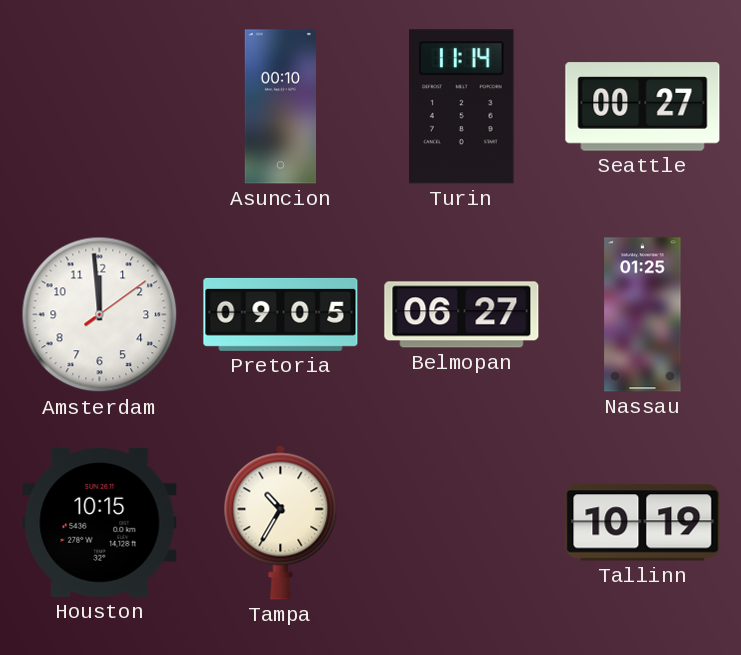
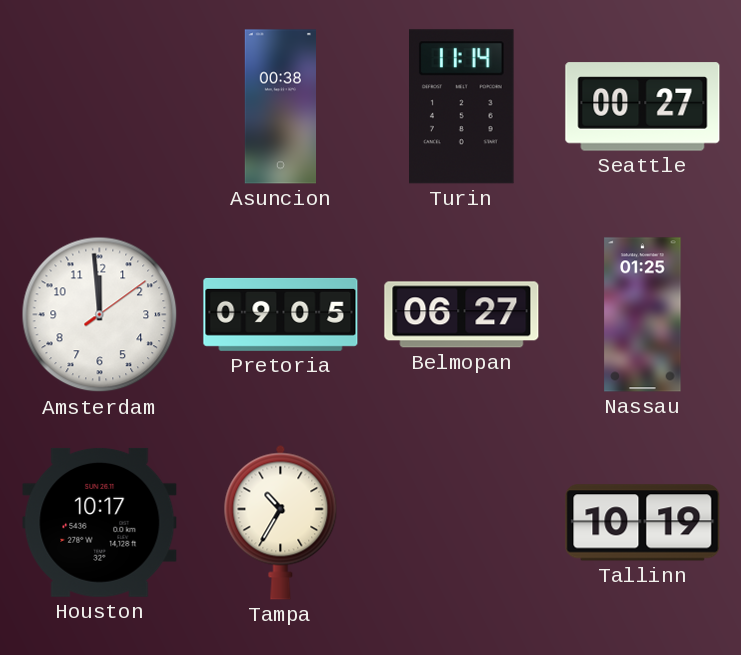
Asuncion: 00:10 -> 00:38
Houston: 10:15 -> 10:17
